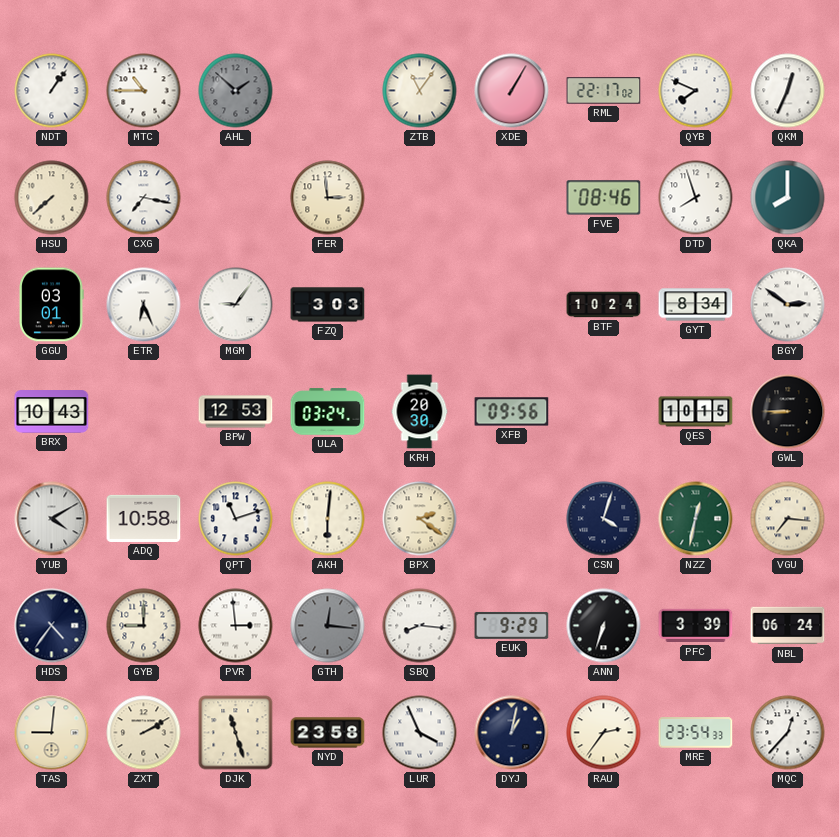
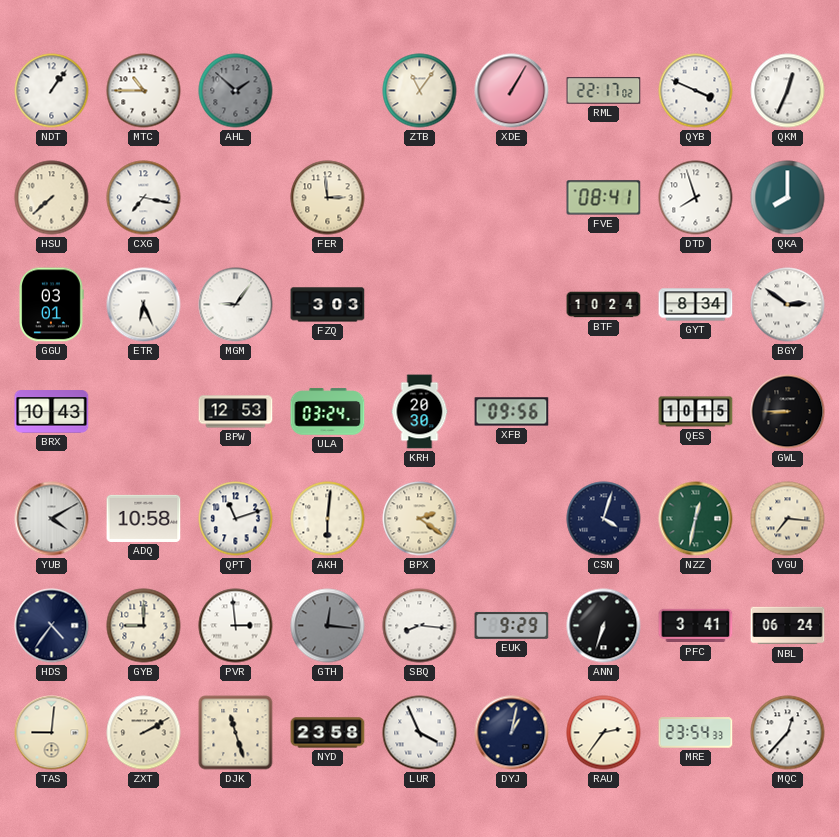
QYB: 7:49 -> 3:49
FVE: 08:46 -> 08:41
PFC: 3:39 -> 3:41
